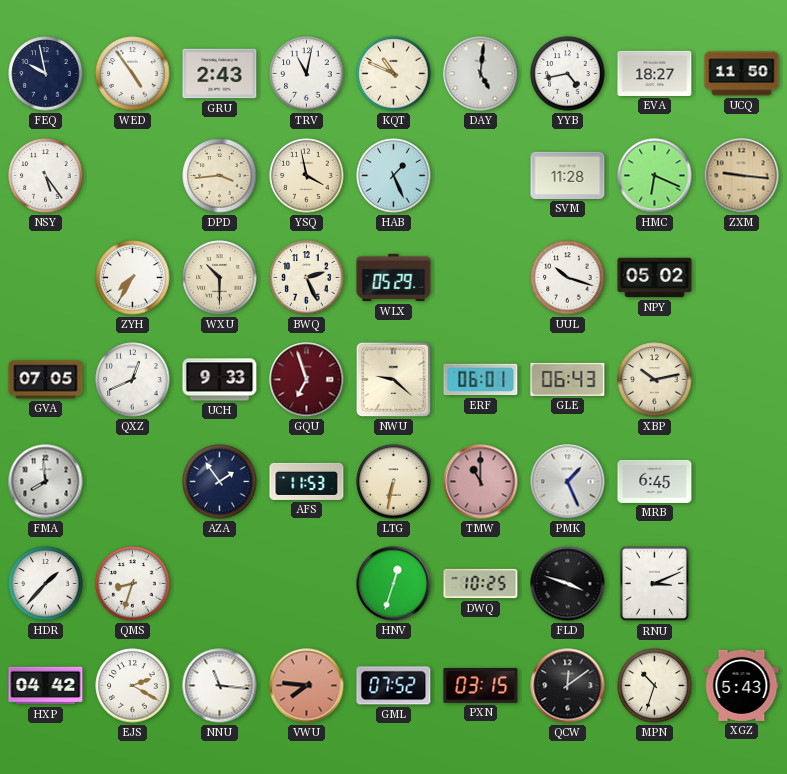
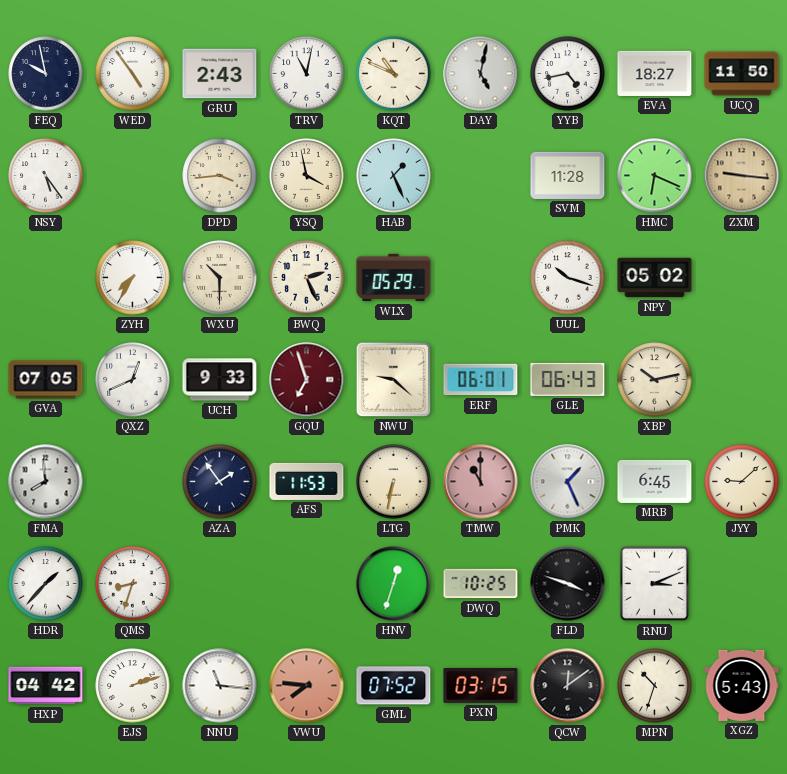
DAY: 5:01 -> 5:02
JYY: none -> 9:08
EJS: 2:20 -> 2:12
